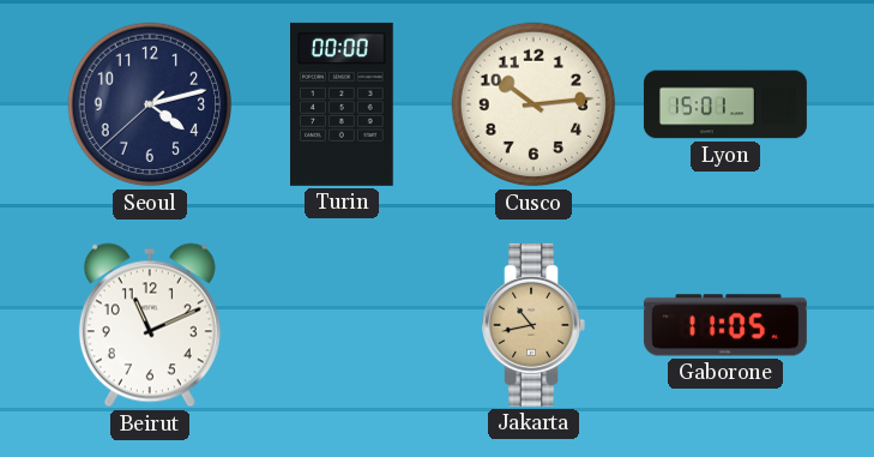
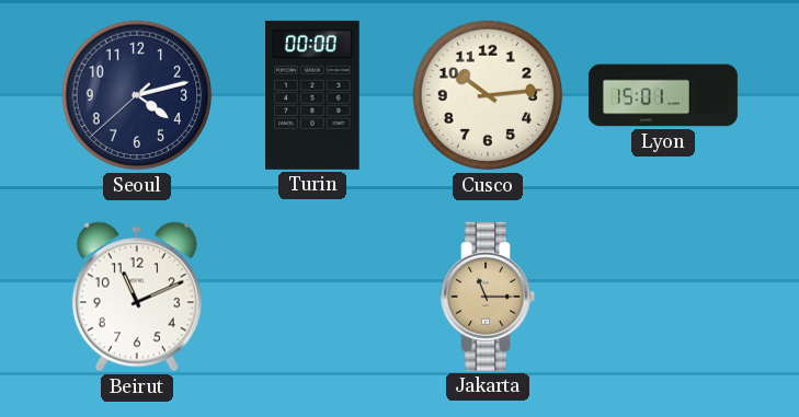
Jakarta: 10:43 -> 11:15
Gaborone: 11:05 -> none
